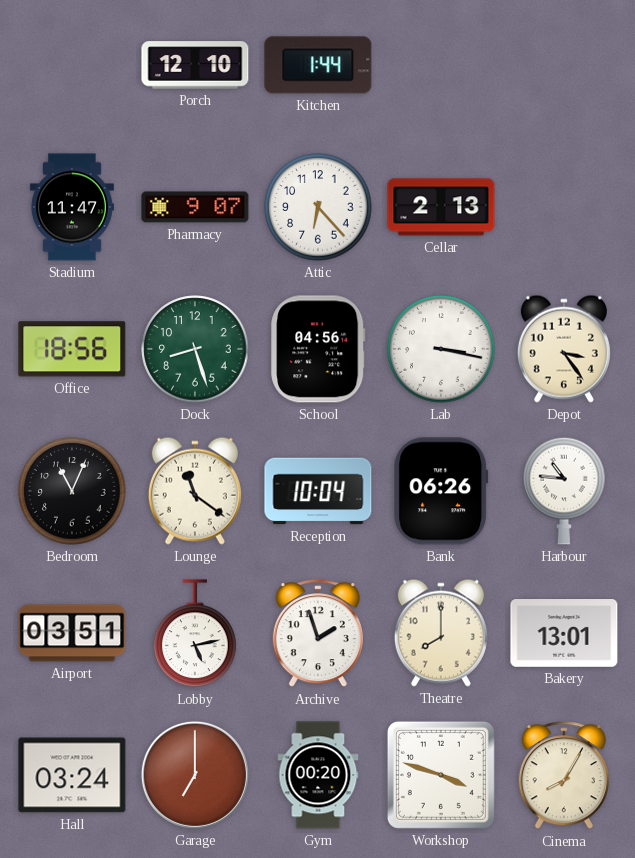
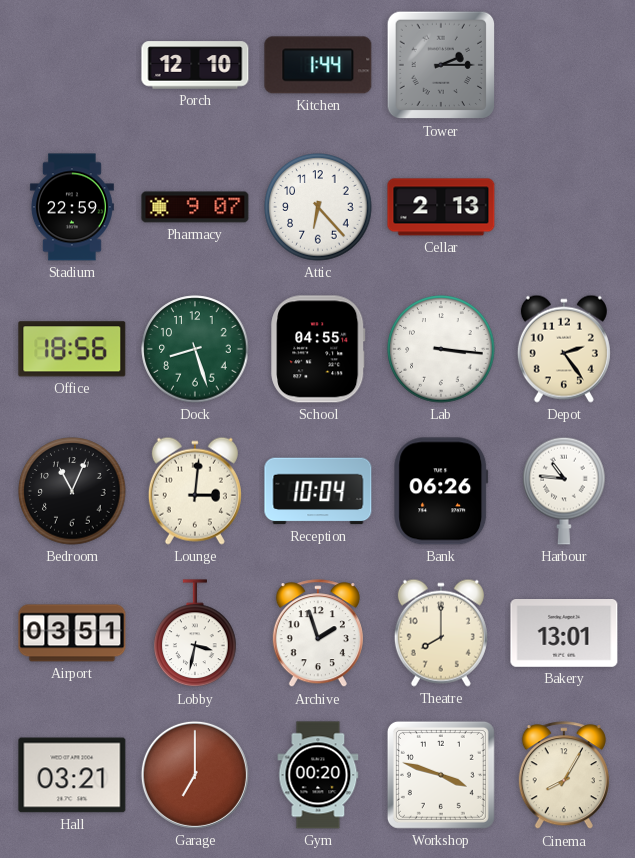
Tower: none -> 2:15
Stadium: 11:47 -> 22:59
School: 04:56 -> 04:55
Lab: 3:17 -> 3:16
Depot: 3:24 -> 2:24
Lounge: 11:21 -> 3:01
Lobby: 5:13 -> 3:32
Hall: 03:24 -> 03:21
